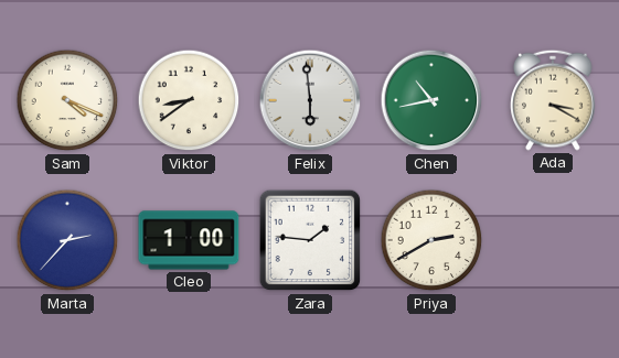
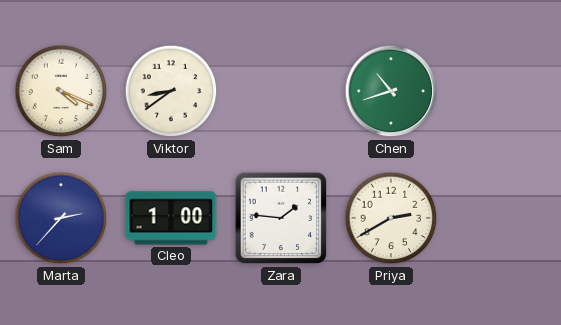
Felix: 5:59 -> none
Chen: 10:43 -> 10:42
Ada: 3:20 -> none
